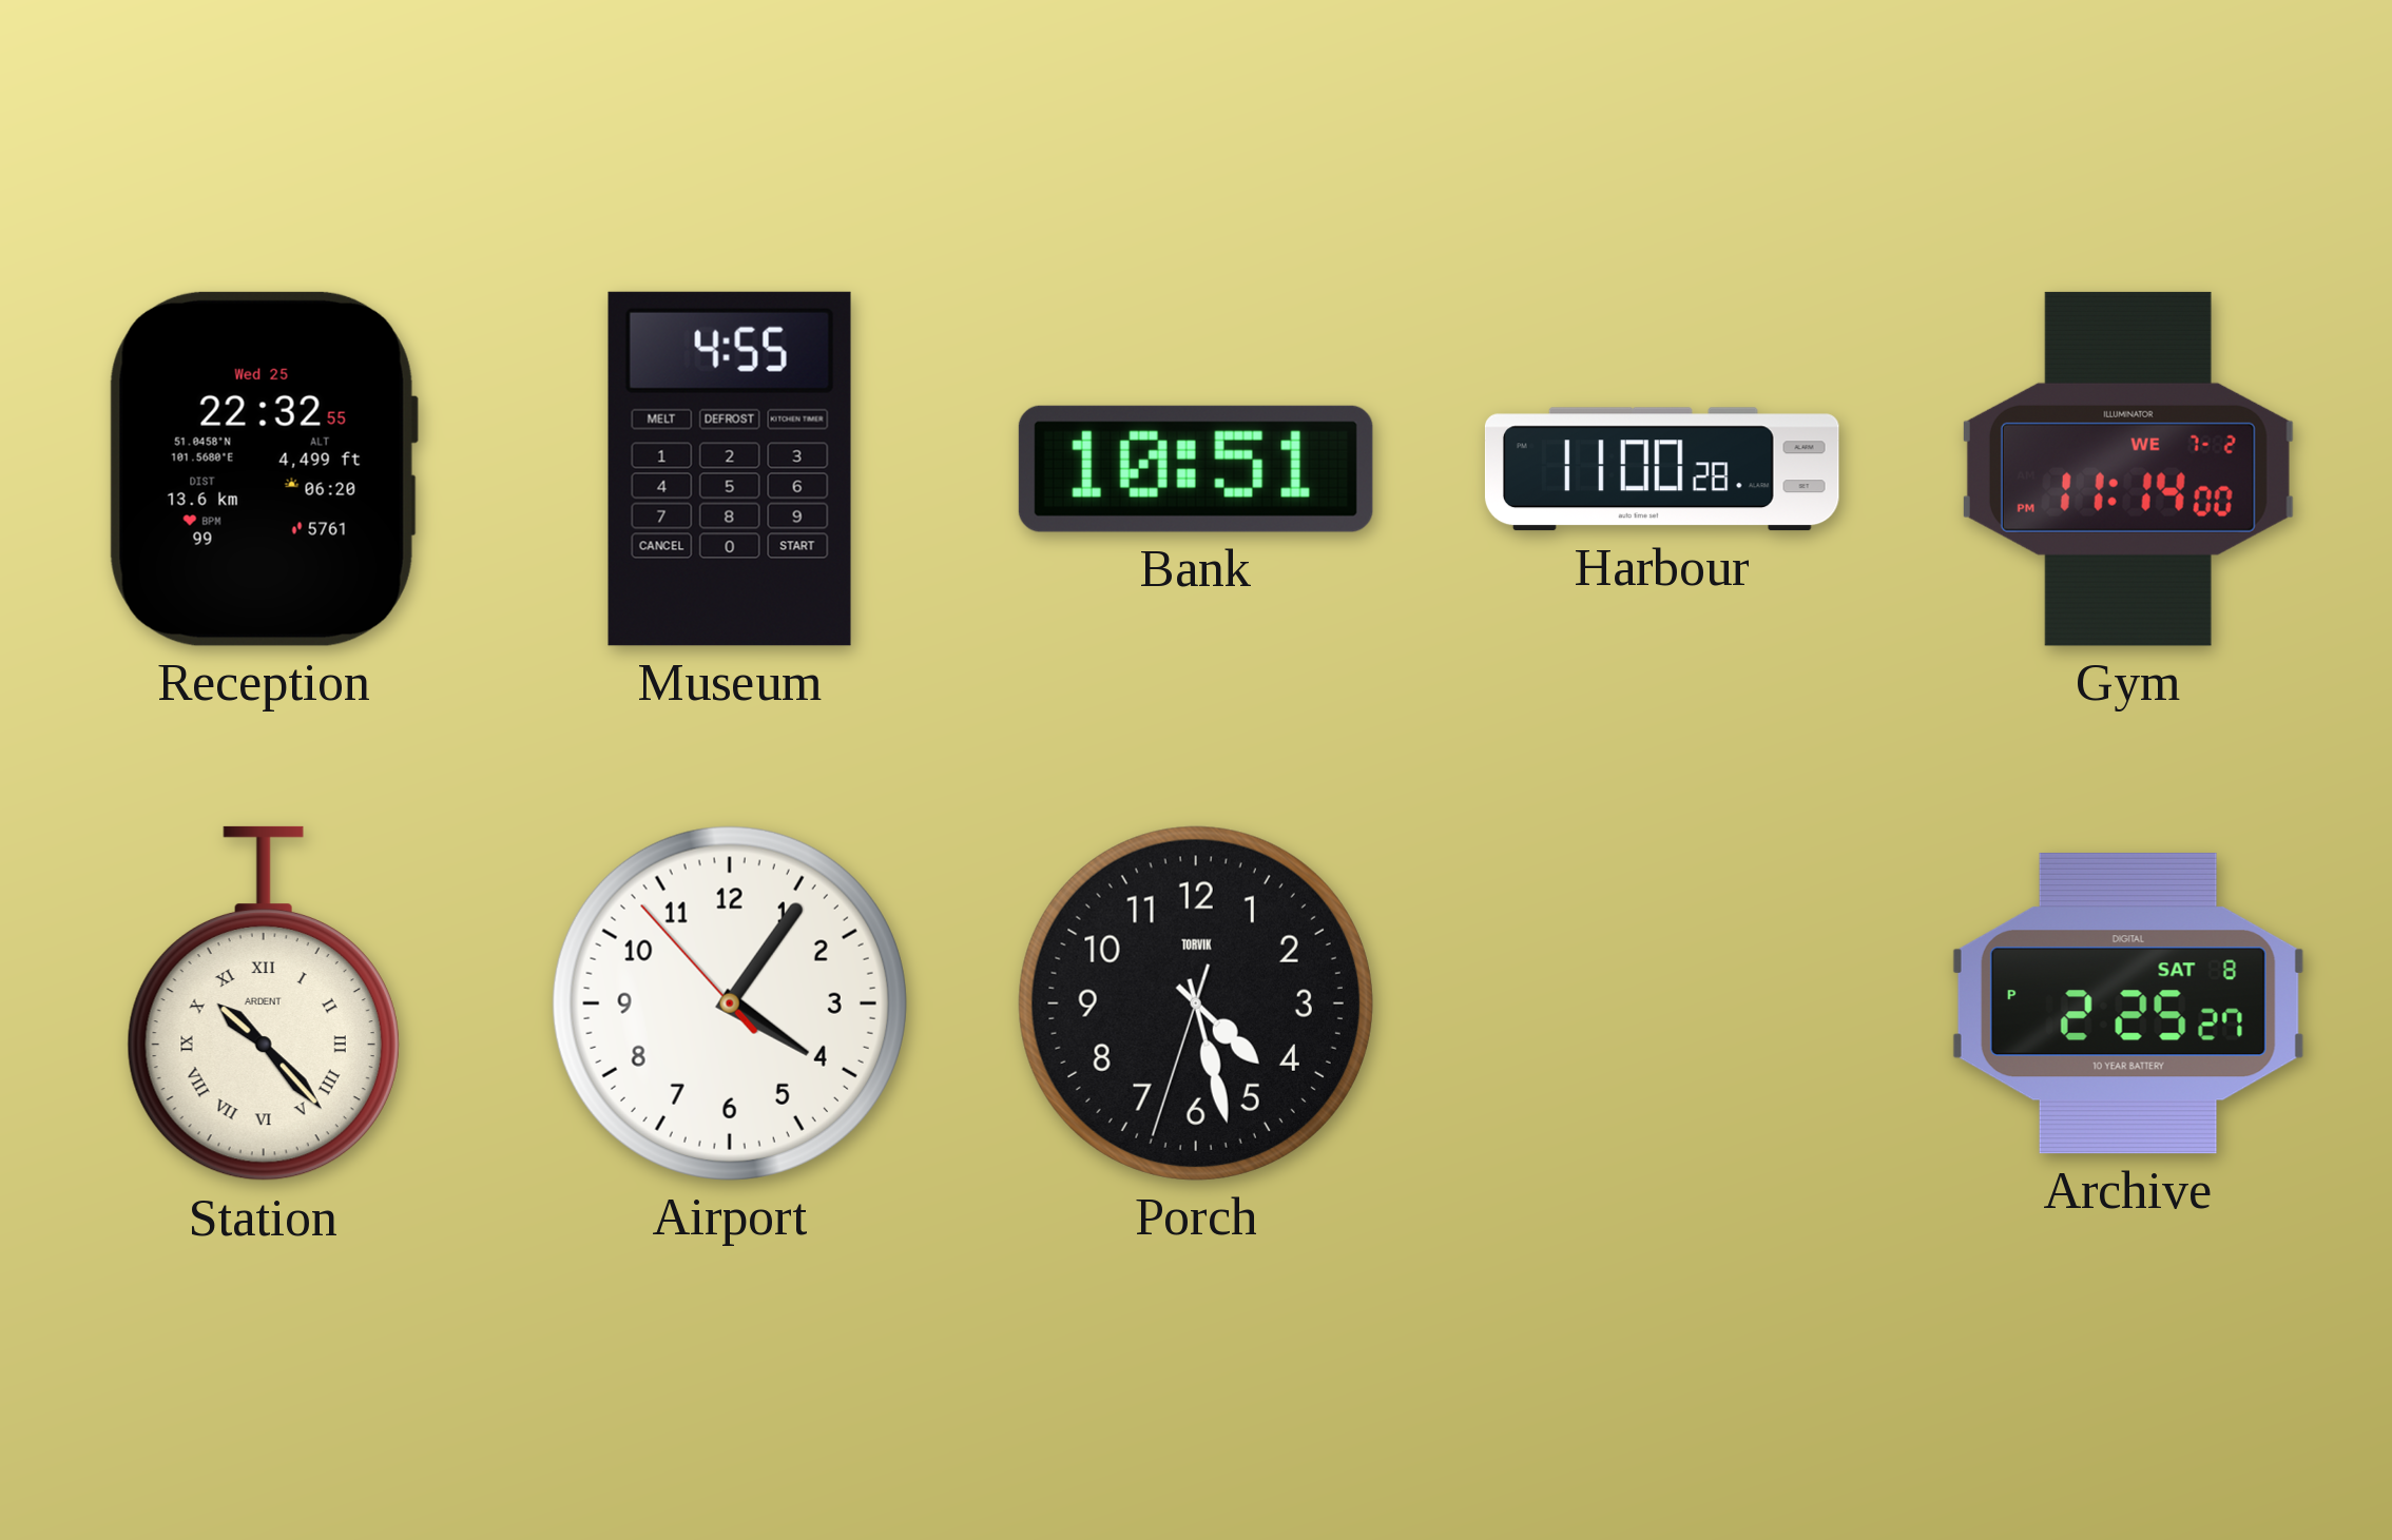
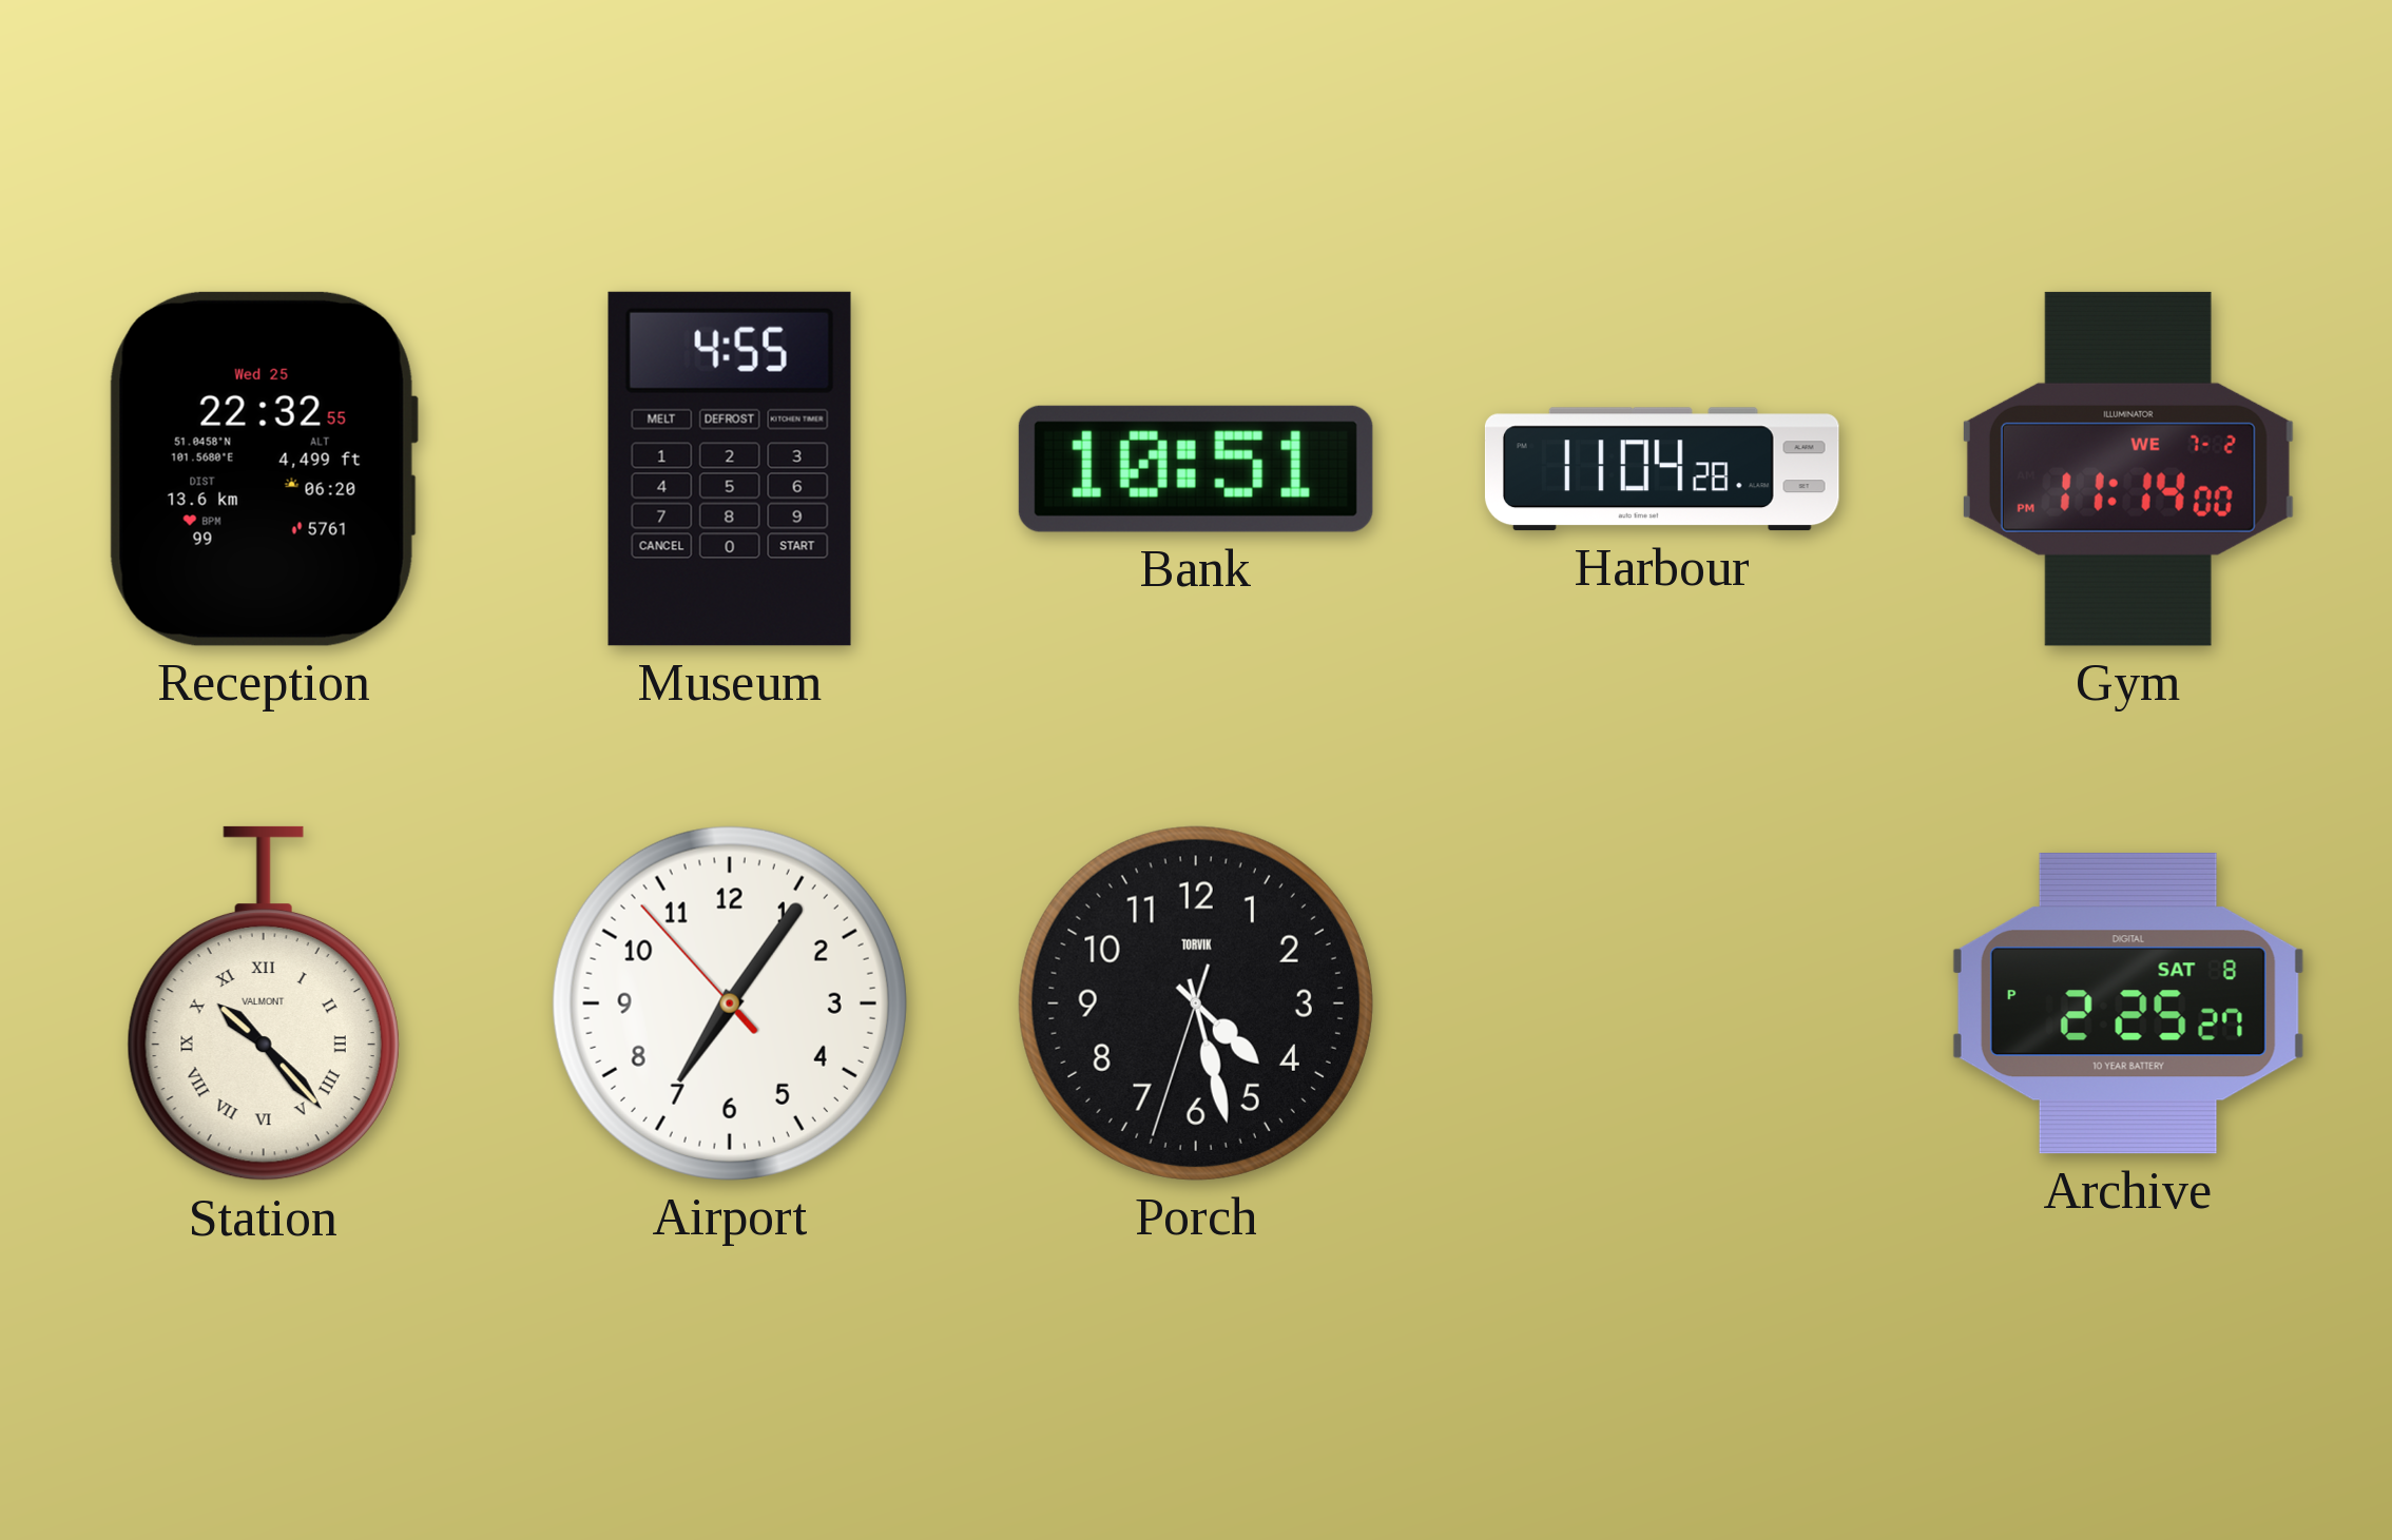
Harbour: 11:00 -> 11:04
Station brand: ARDENT -> VALMONT
Airport: 4:05 -> 7:05
